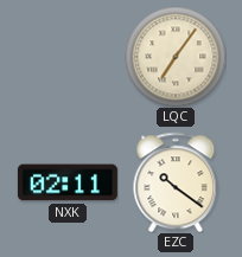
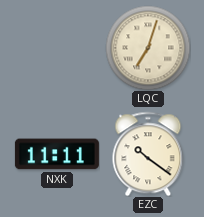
LQC: 7:06 -> 7:03
NXK: 02:11 -> 11:11
